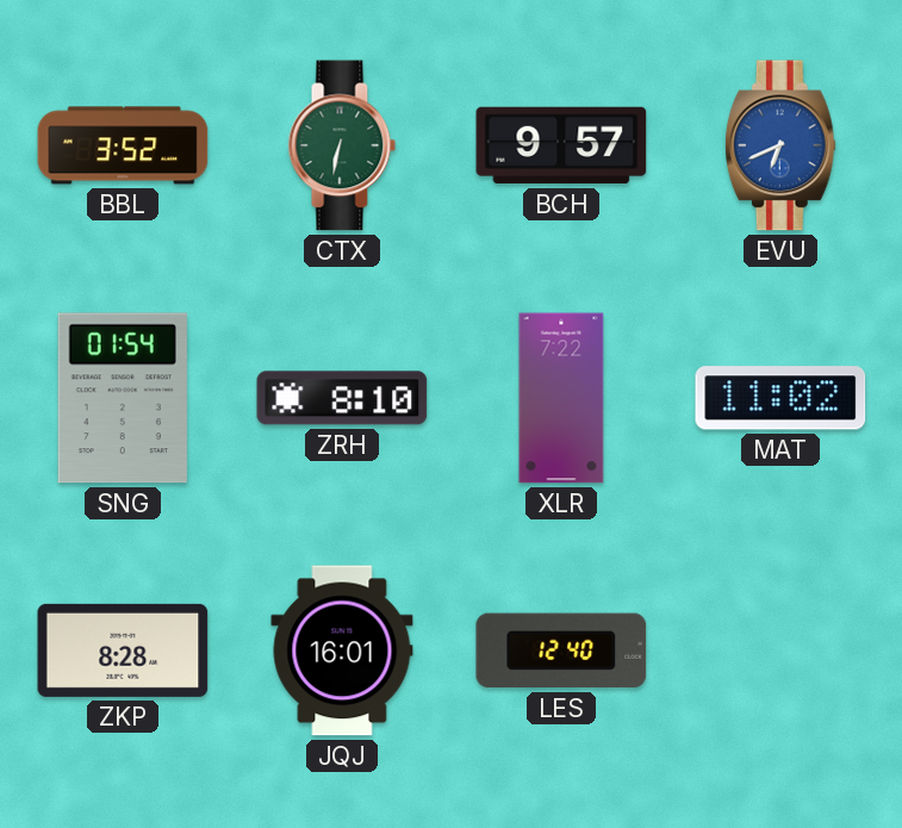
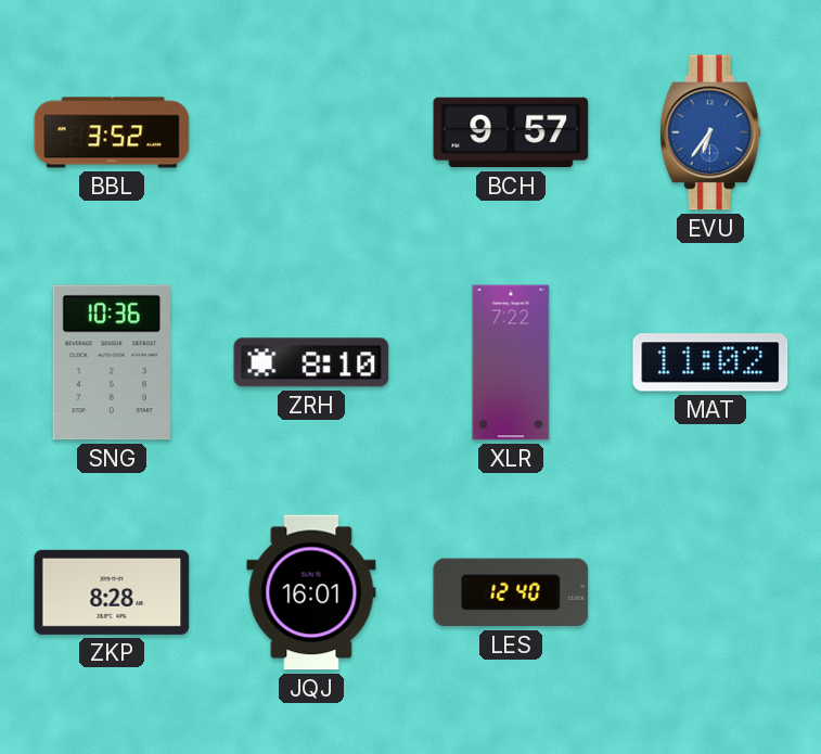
CTX: 6:32 -> none
EVU: 6:41 -> 6:36
SNG: 01:54 -> 10:36
